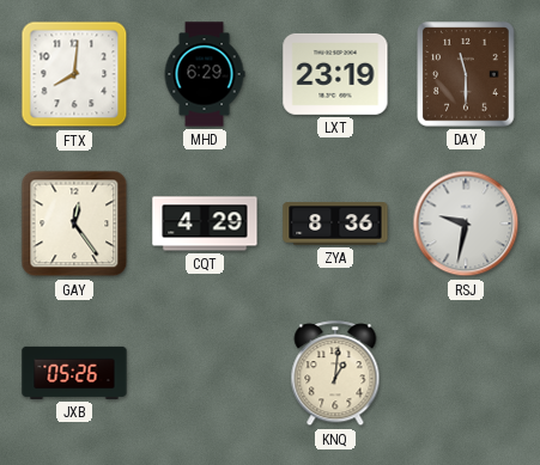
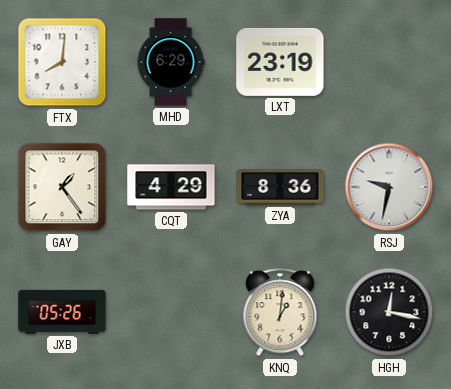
DAY: 11:30 -> none
GAY: 12:24 -> 1:24
HGH: none -> 12:17
